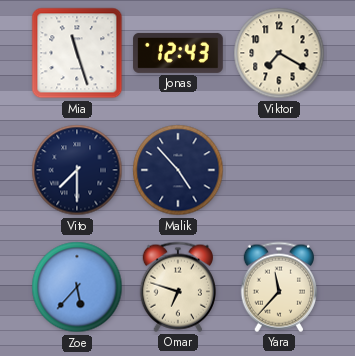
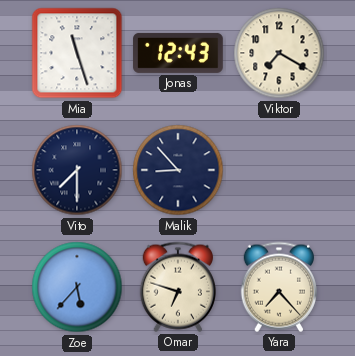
Malik: 4:53 -> 8:53
Yara: 11:37 -> 7:23
